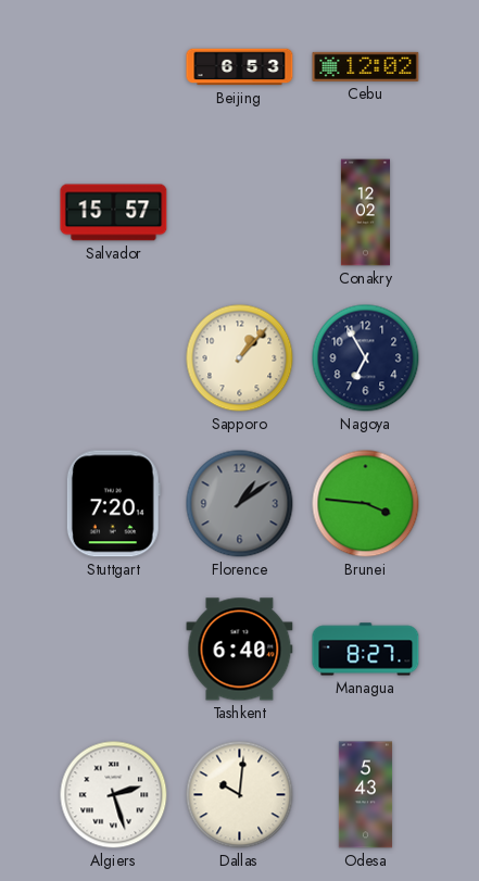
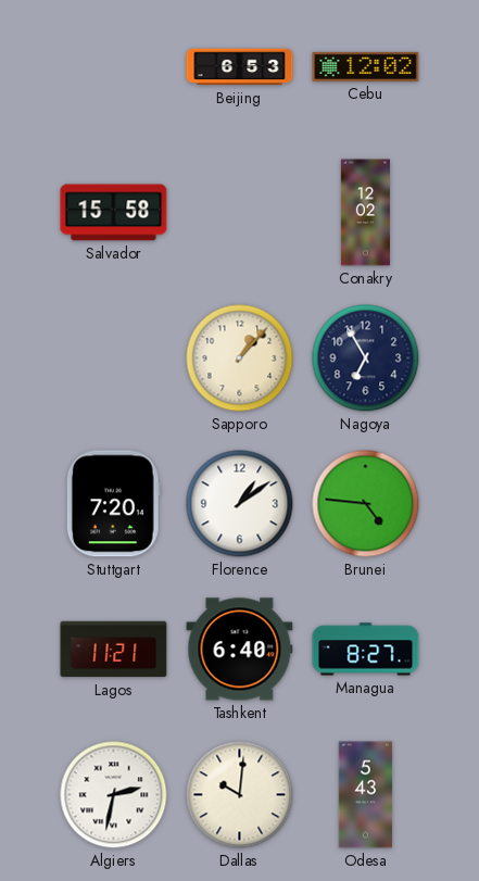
Salvador: 15:57 -> 15:58
Florence dial: grey -> white
Brunei: 3:46 -> 4:46
Lagos: none -> 11:21
Algiers: 2:27 -> 2:32
